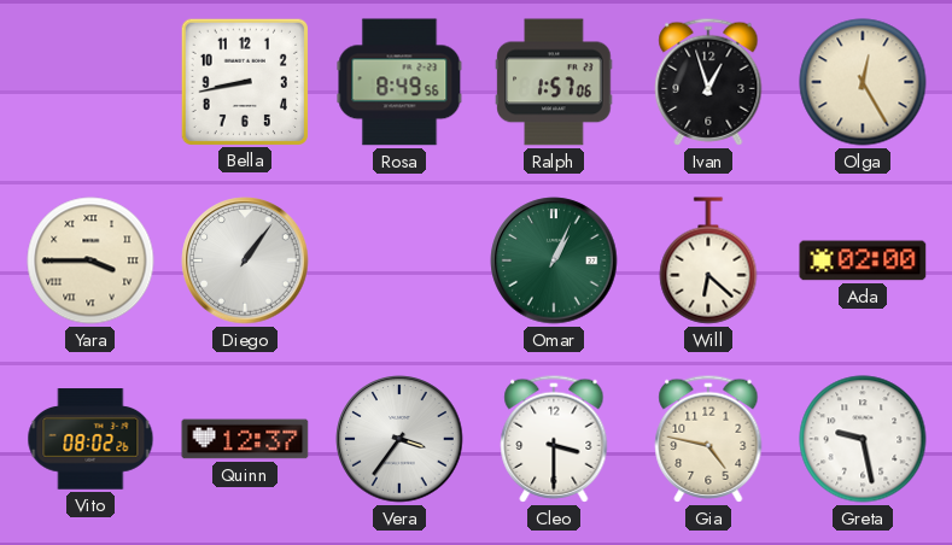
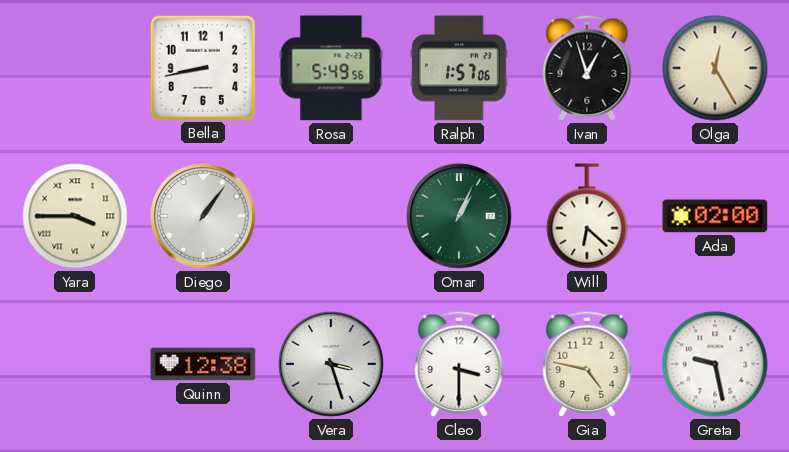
Rosa: 8:49 -> 5:49
Vito: 08:02 -> none
Quinn: 12:37 -> 12:38
Vera: 3:36 -> 3:27
